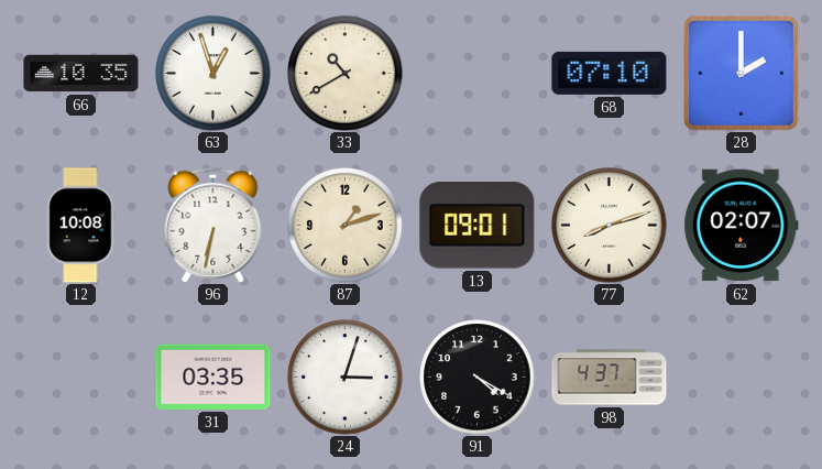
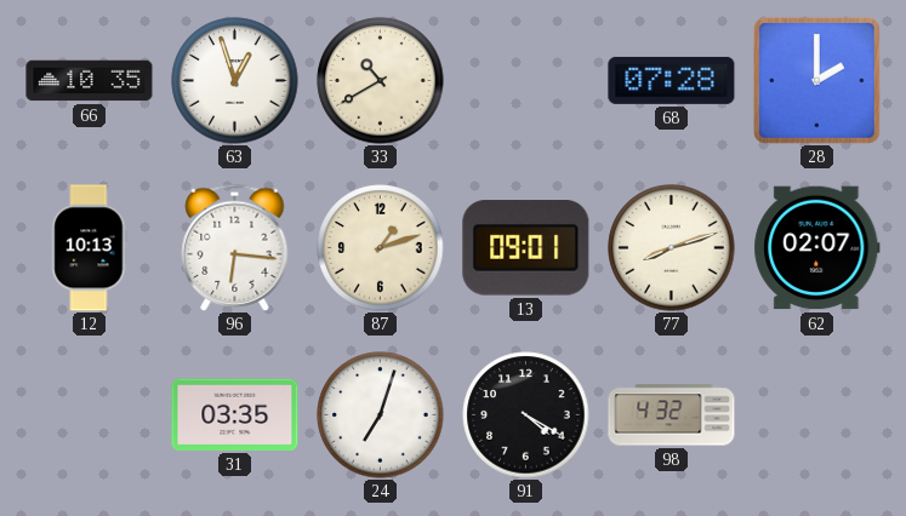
68: 07:10 -> 07:28
12: 10:08 -> 10:13
96: 6:32 -> 6:16
24: 3:03 -> 7:03
98: 4:37 -> 4:32
